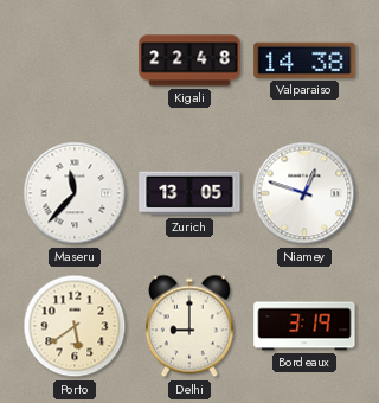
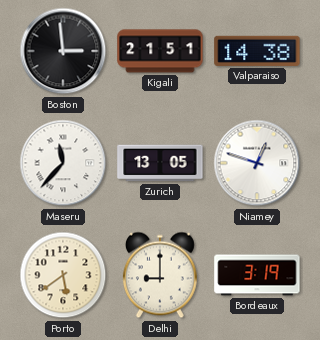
Boston: none -> 2:59
Kigali: 22:48 -> 21:51
